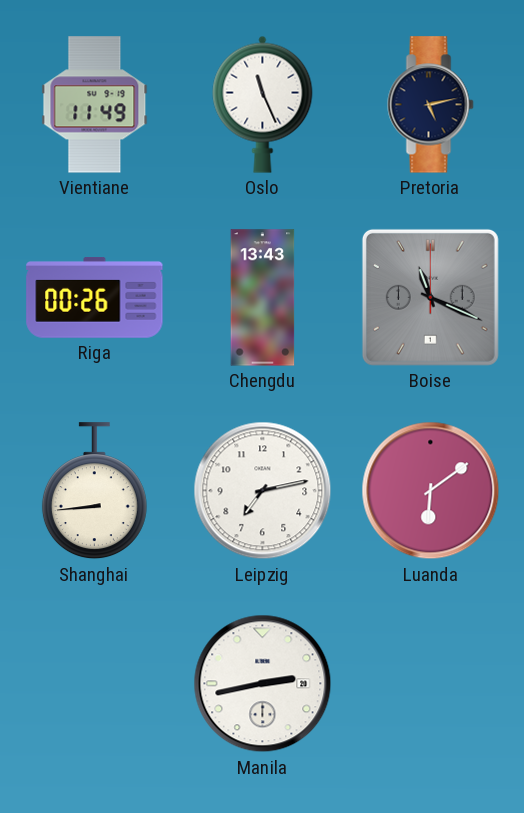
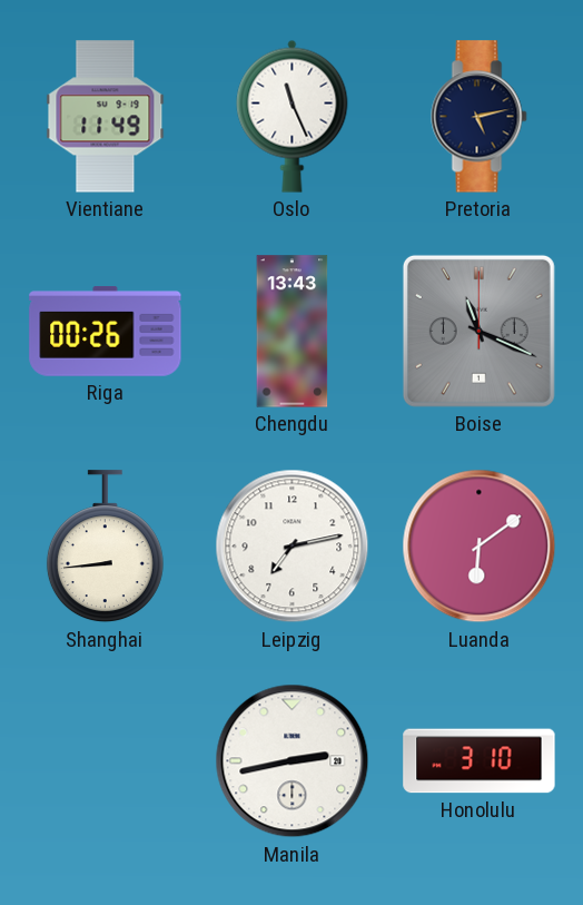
Honolulu: none -> 3:10
